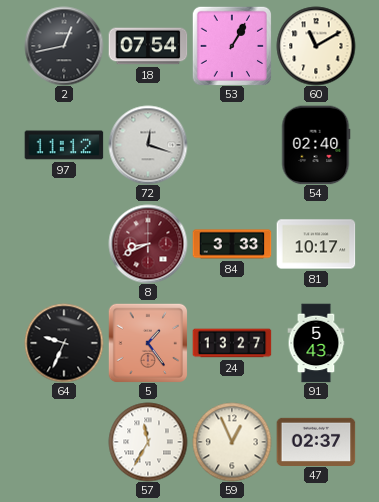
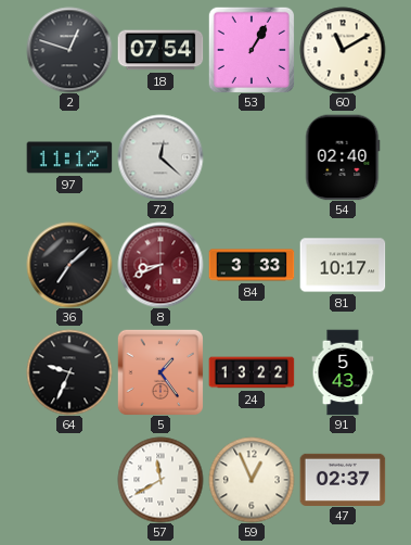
2: 12:43 -> 12:48
72: 12:18 -> 12:22
36: none -> 7:08
24: 13:27 -> 13:22
57: 11:35 -> 11:40
